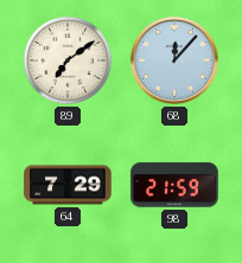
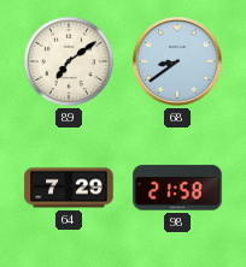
68: 12:07 -> 8:39
98: 21:59 -> 21:58
